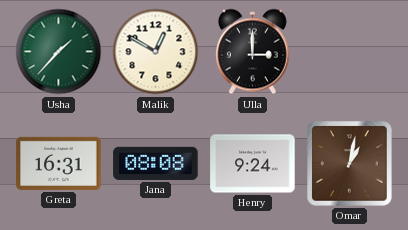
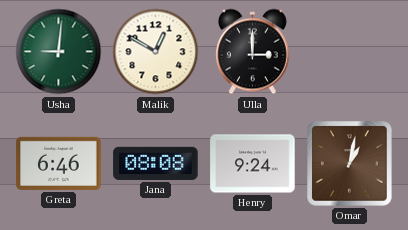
Usha: 1:37 -> 9:01
Greta: 16:31 -> 6:46
